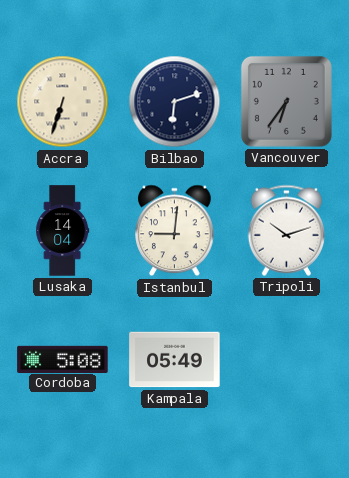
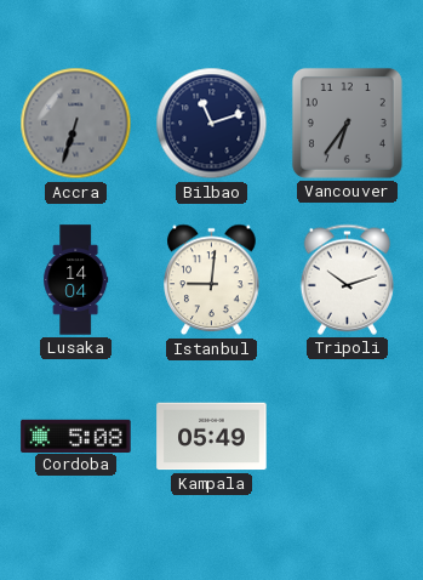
Accra dial: cream -> grey
Bilbao: 6:12 -> 11:12
